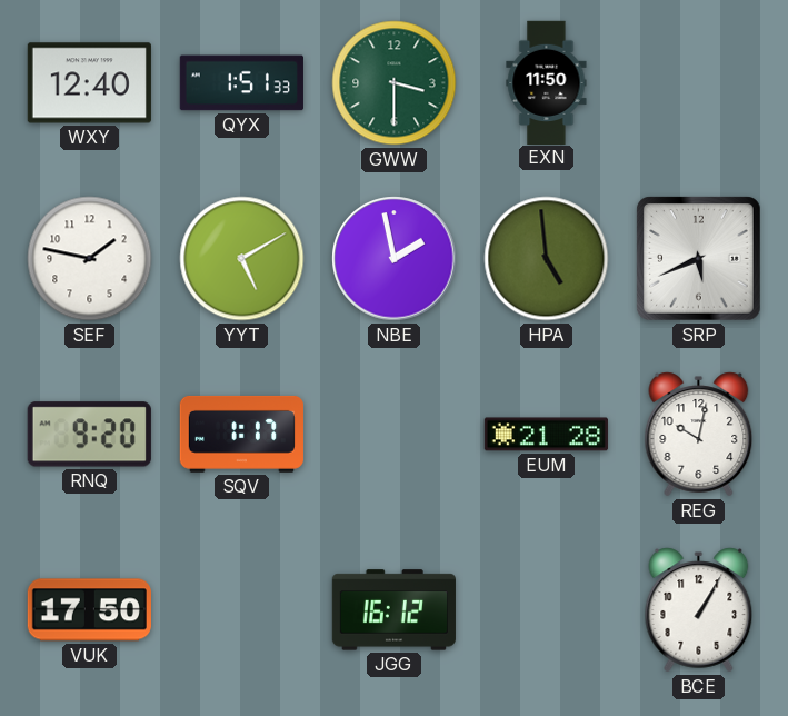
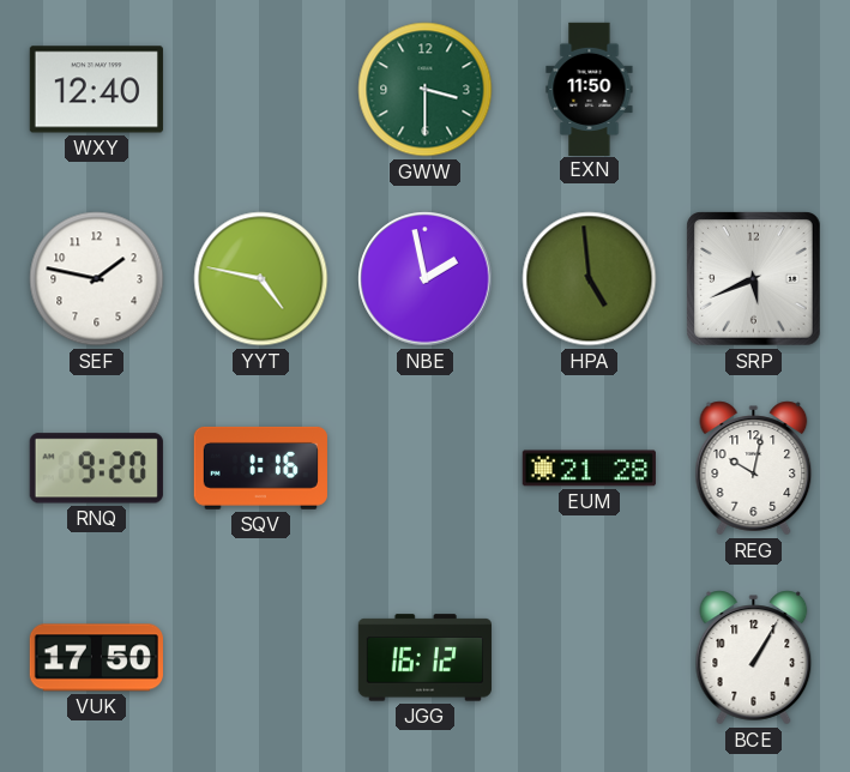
QYX: 1:51 -> none
YYT: 5:10 -> 4:47
SQV: 1:17 -> 1:16
